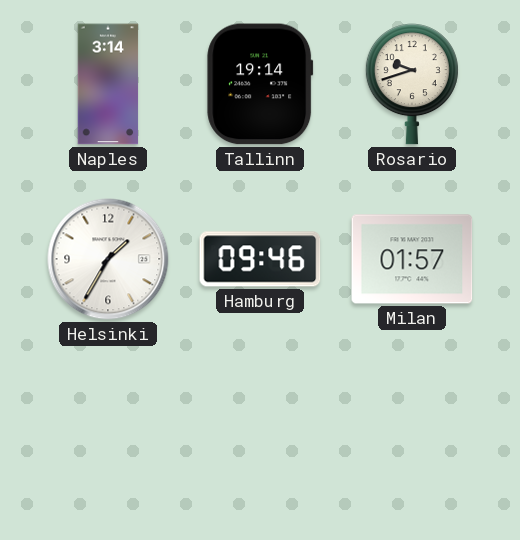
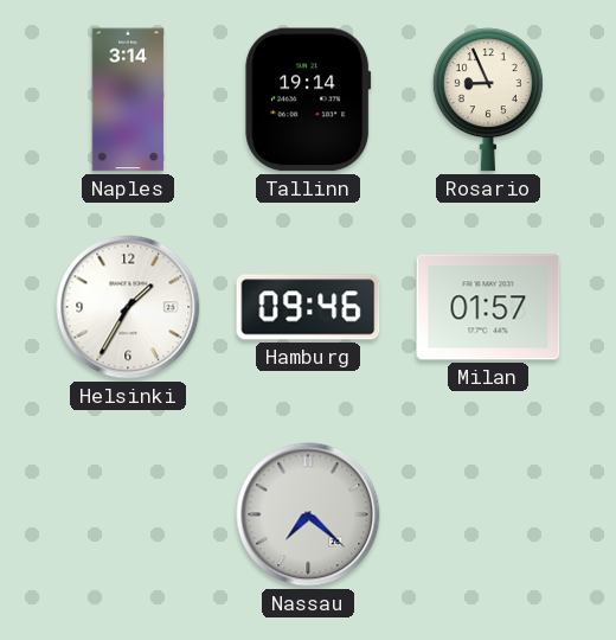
Rosario: 9:42 -> 8:56
Nassau: none -> 7:22
